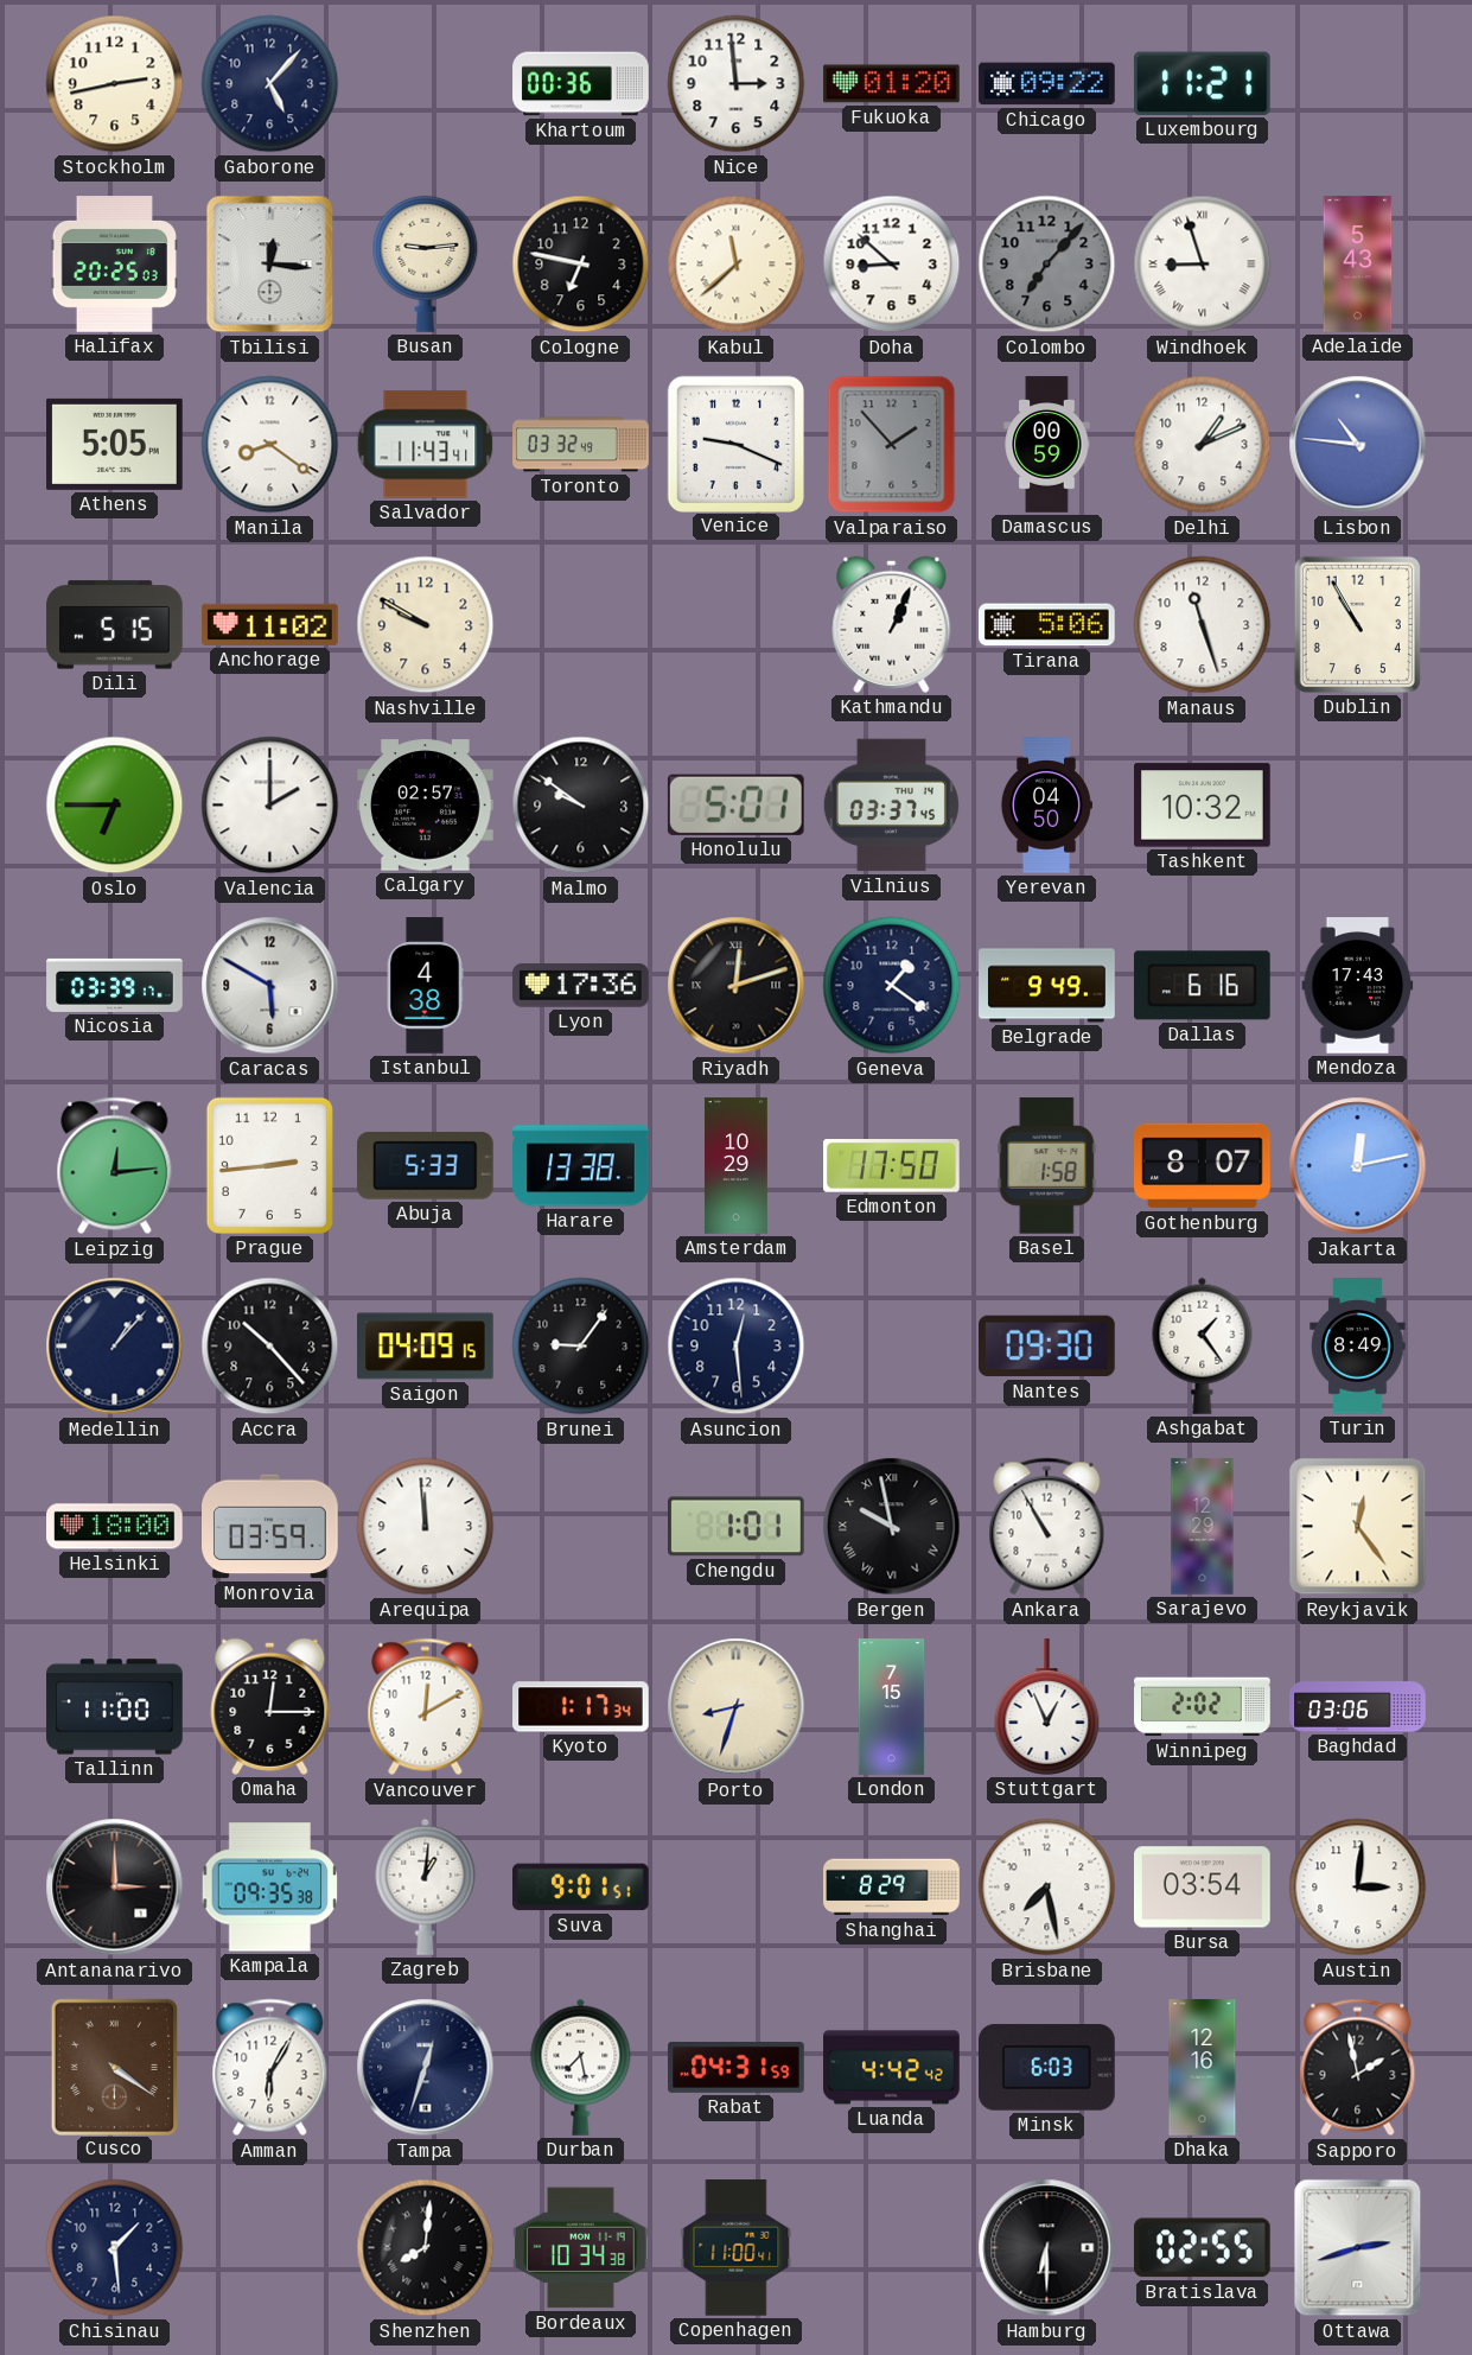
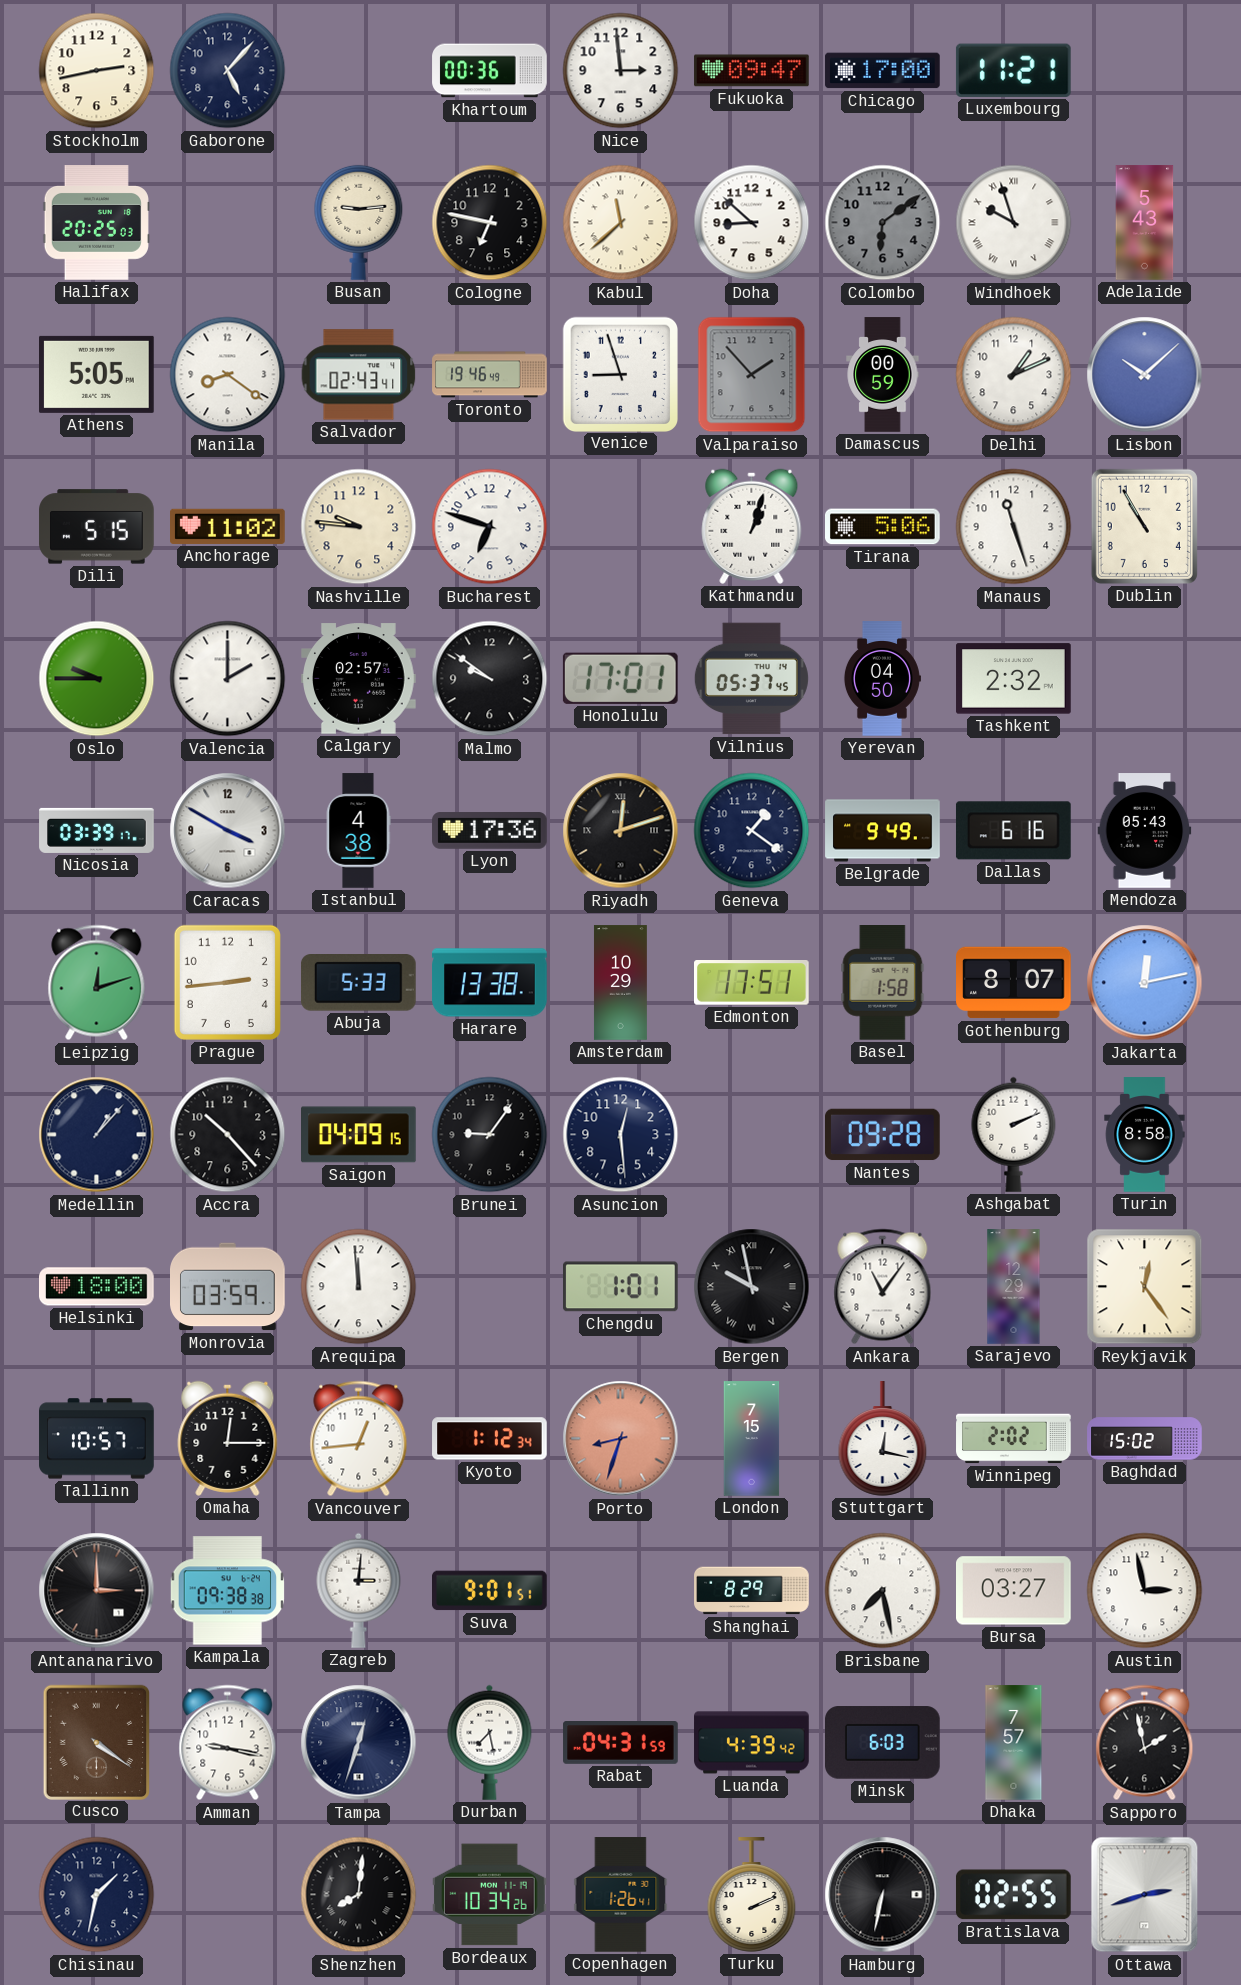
Fukuoka: 01:20 -> 09:47
Chicago: 09:22 -> 17:00
Tbilisi: 12:16 -> none
Colombo: 7:07 -> 6:09
Windhoek: 8:57 -> 9:57
Salvador: 11:43 -> 02:43
Toronto: 03:32 -> 19:46
Venice: 9:19 -> 8:57
Lisbon: 10:46 -> 10:08
Nashville: 9:50 -> 9:46
Bucharest: none -> 6:48
Kathmandu: 1:04 -> 1:03
Oslo: 6:45 -> 9:45
Honolulu: 5:01 -> 17:01
Vilnius: 03:37 -> 05:37
Tashkent: 10:32 -> 2:32
Caracas: 5:50 -> 3:50
Mendoza: 17:43 -> 05:43
Leipzig: 12:14 -> 12:12
Edmonton: 17:50 -> 17:51
Nantes: 09:30 -> 09:28
Ashgabat: 1:24 -> 2:11
Turin: 8:49 -> 8:58
Ankara: 10:55 -> 11:06
Tallinn: 11:00 -> 10:57
Vancouver: 12:10 -> 12:44
Kyoto: 1:17 -> 1:12
Porto dial: cream -> salmon
Stuttgart: 12:56 -> 12:17
Baghdad: 03:06 -> 15:02
Kampala: 09:35 -> 09:38
Zagreb: 1:01 -> 3:01
Bursa: 03:54 -> 03:27
Austin: 3:01 -> 2:58
Amman: 6:05 -> 9:17
Luanda: 4:42 -> 4:39
Dhaka: 12:16 -> 7:57
Chisinau: 1:29 -> 1:32
Bordeaux: 10:34:38 -> 10:34:26
Copenhagen: 11:00 -> 1:26
Turku: none -> 2:11
Hamburg: 6:30 -> 6:32
